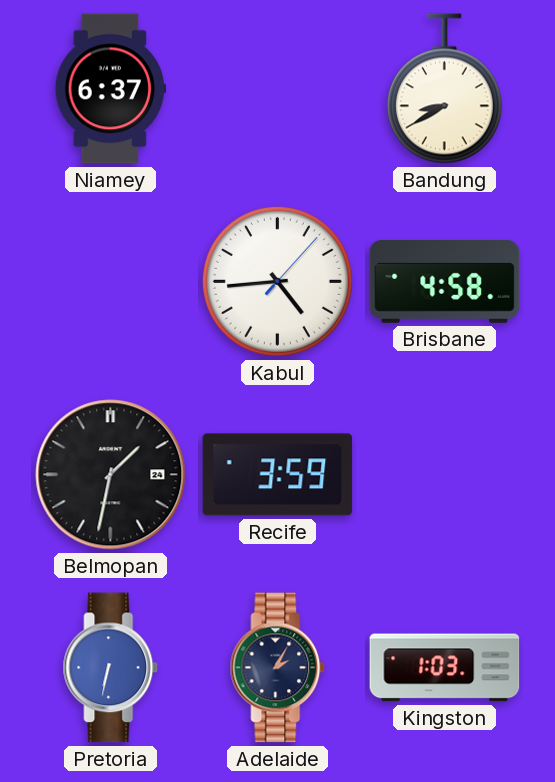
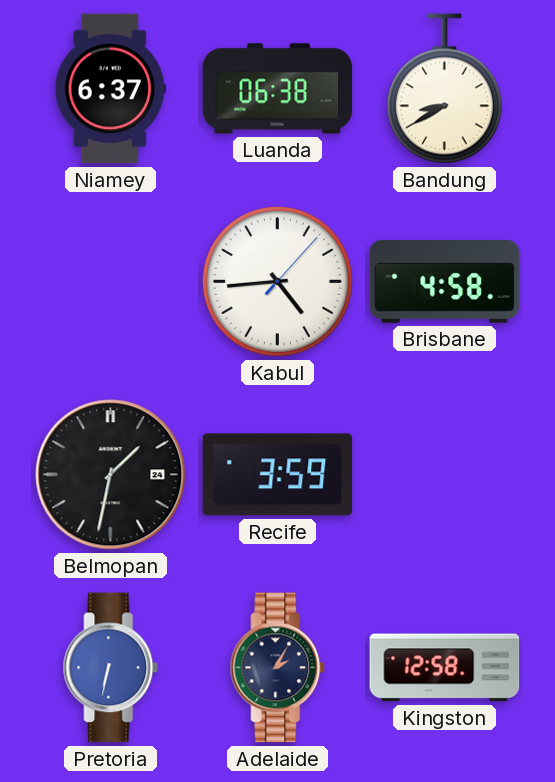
Luanda: none -> 06:38
Kingston: 1:03 -> 12:58
